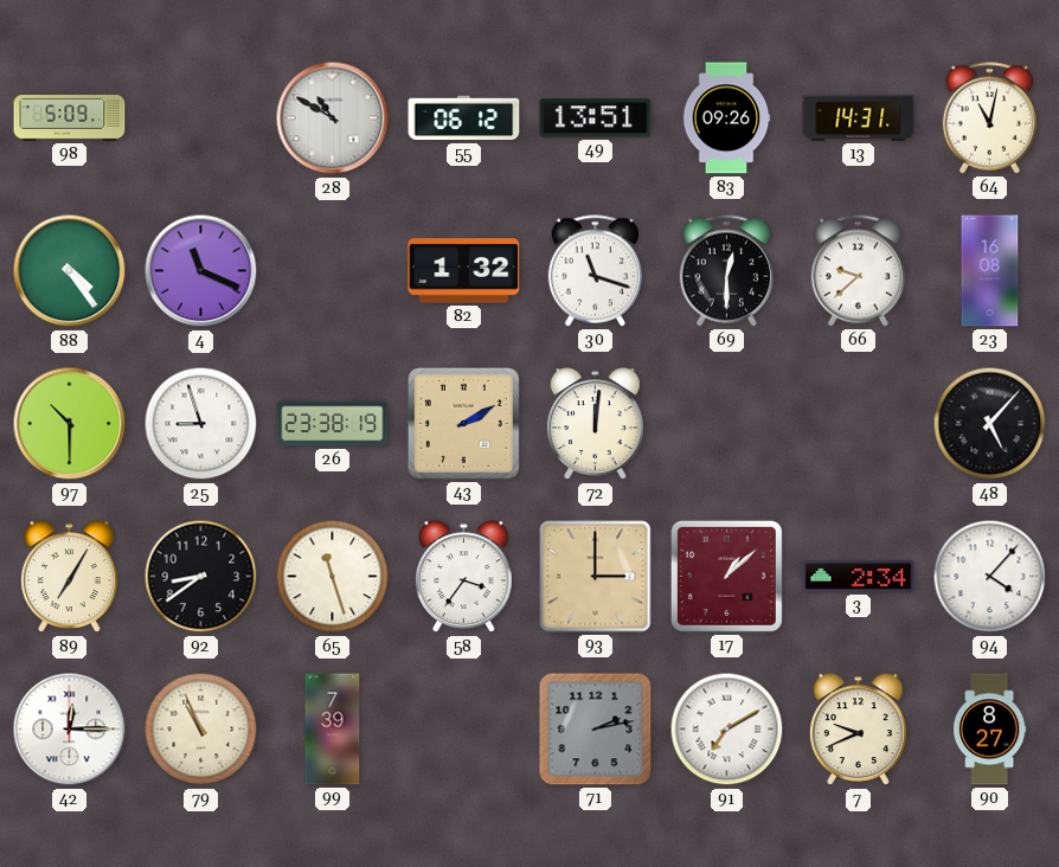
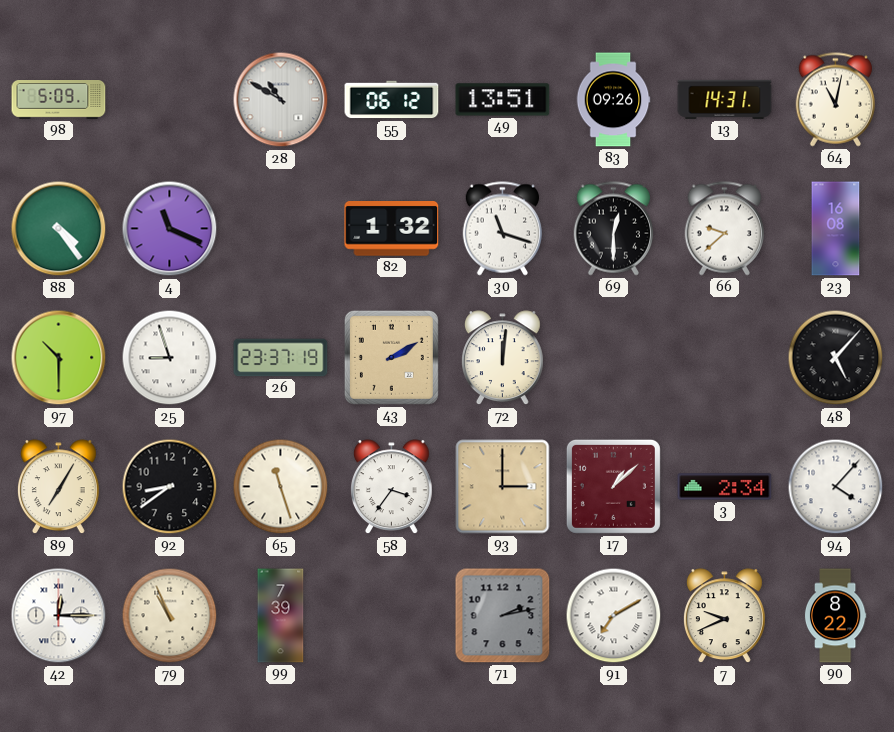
26: 23:38 -> 23:37
90: 8:27 -> 8:22
